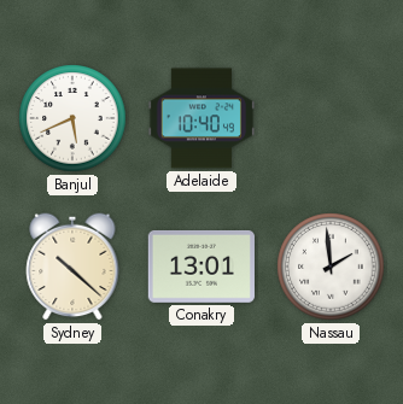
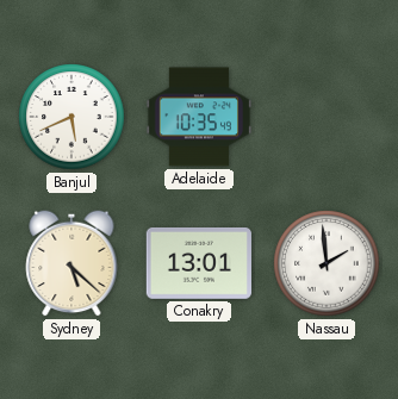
Adelaide: 10:40 -> 10:35
Sydney: 10:22 -> 5:22
